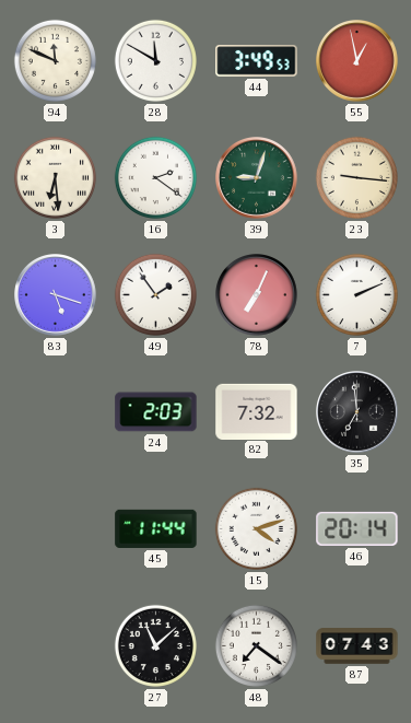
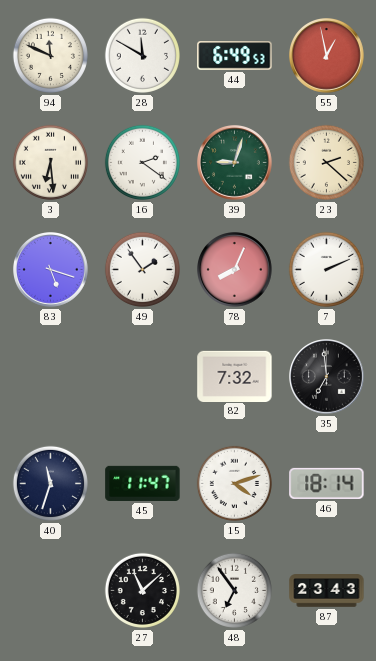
44: 3:49 -> 6:49
23: 9:16 -> 2:22
78: 7:04 -> 8:04
24: 2:03 -> none
40: none -> 11:33
45: 11:44 -> 11:47
46: 20:14 -> 18:14
48: 7:21 -> 6:54
87: 07:43 -> 23:43
